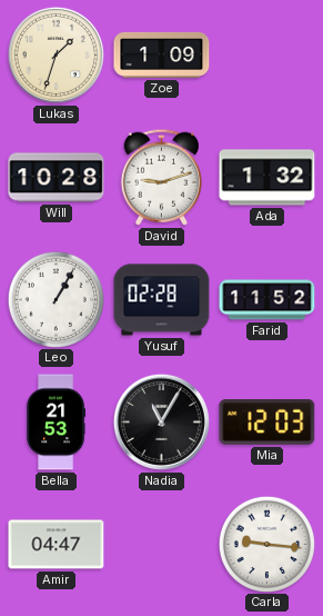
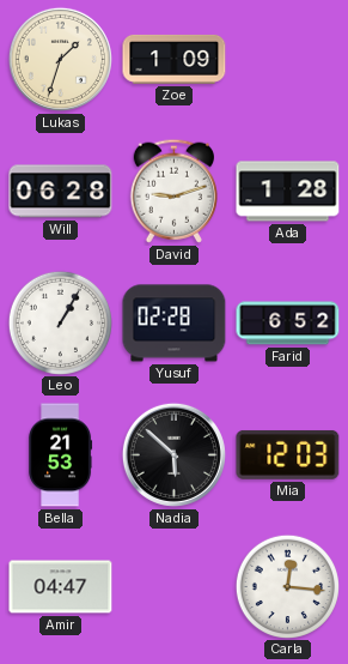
Will: 10:28 -> 06:28
Ada: 1:32 -> 1:28
Farid: 11:52 -> 6:52
Nadia: 11:05 -> 5:52
Carla: 9:16 -> 12:16
